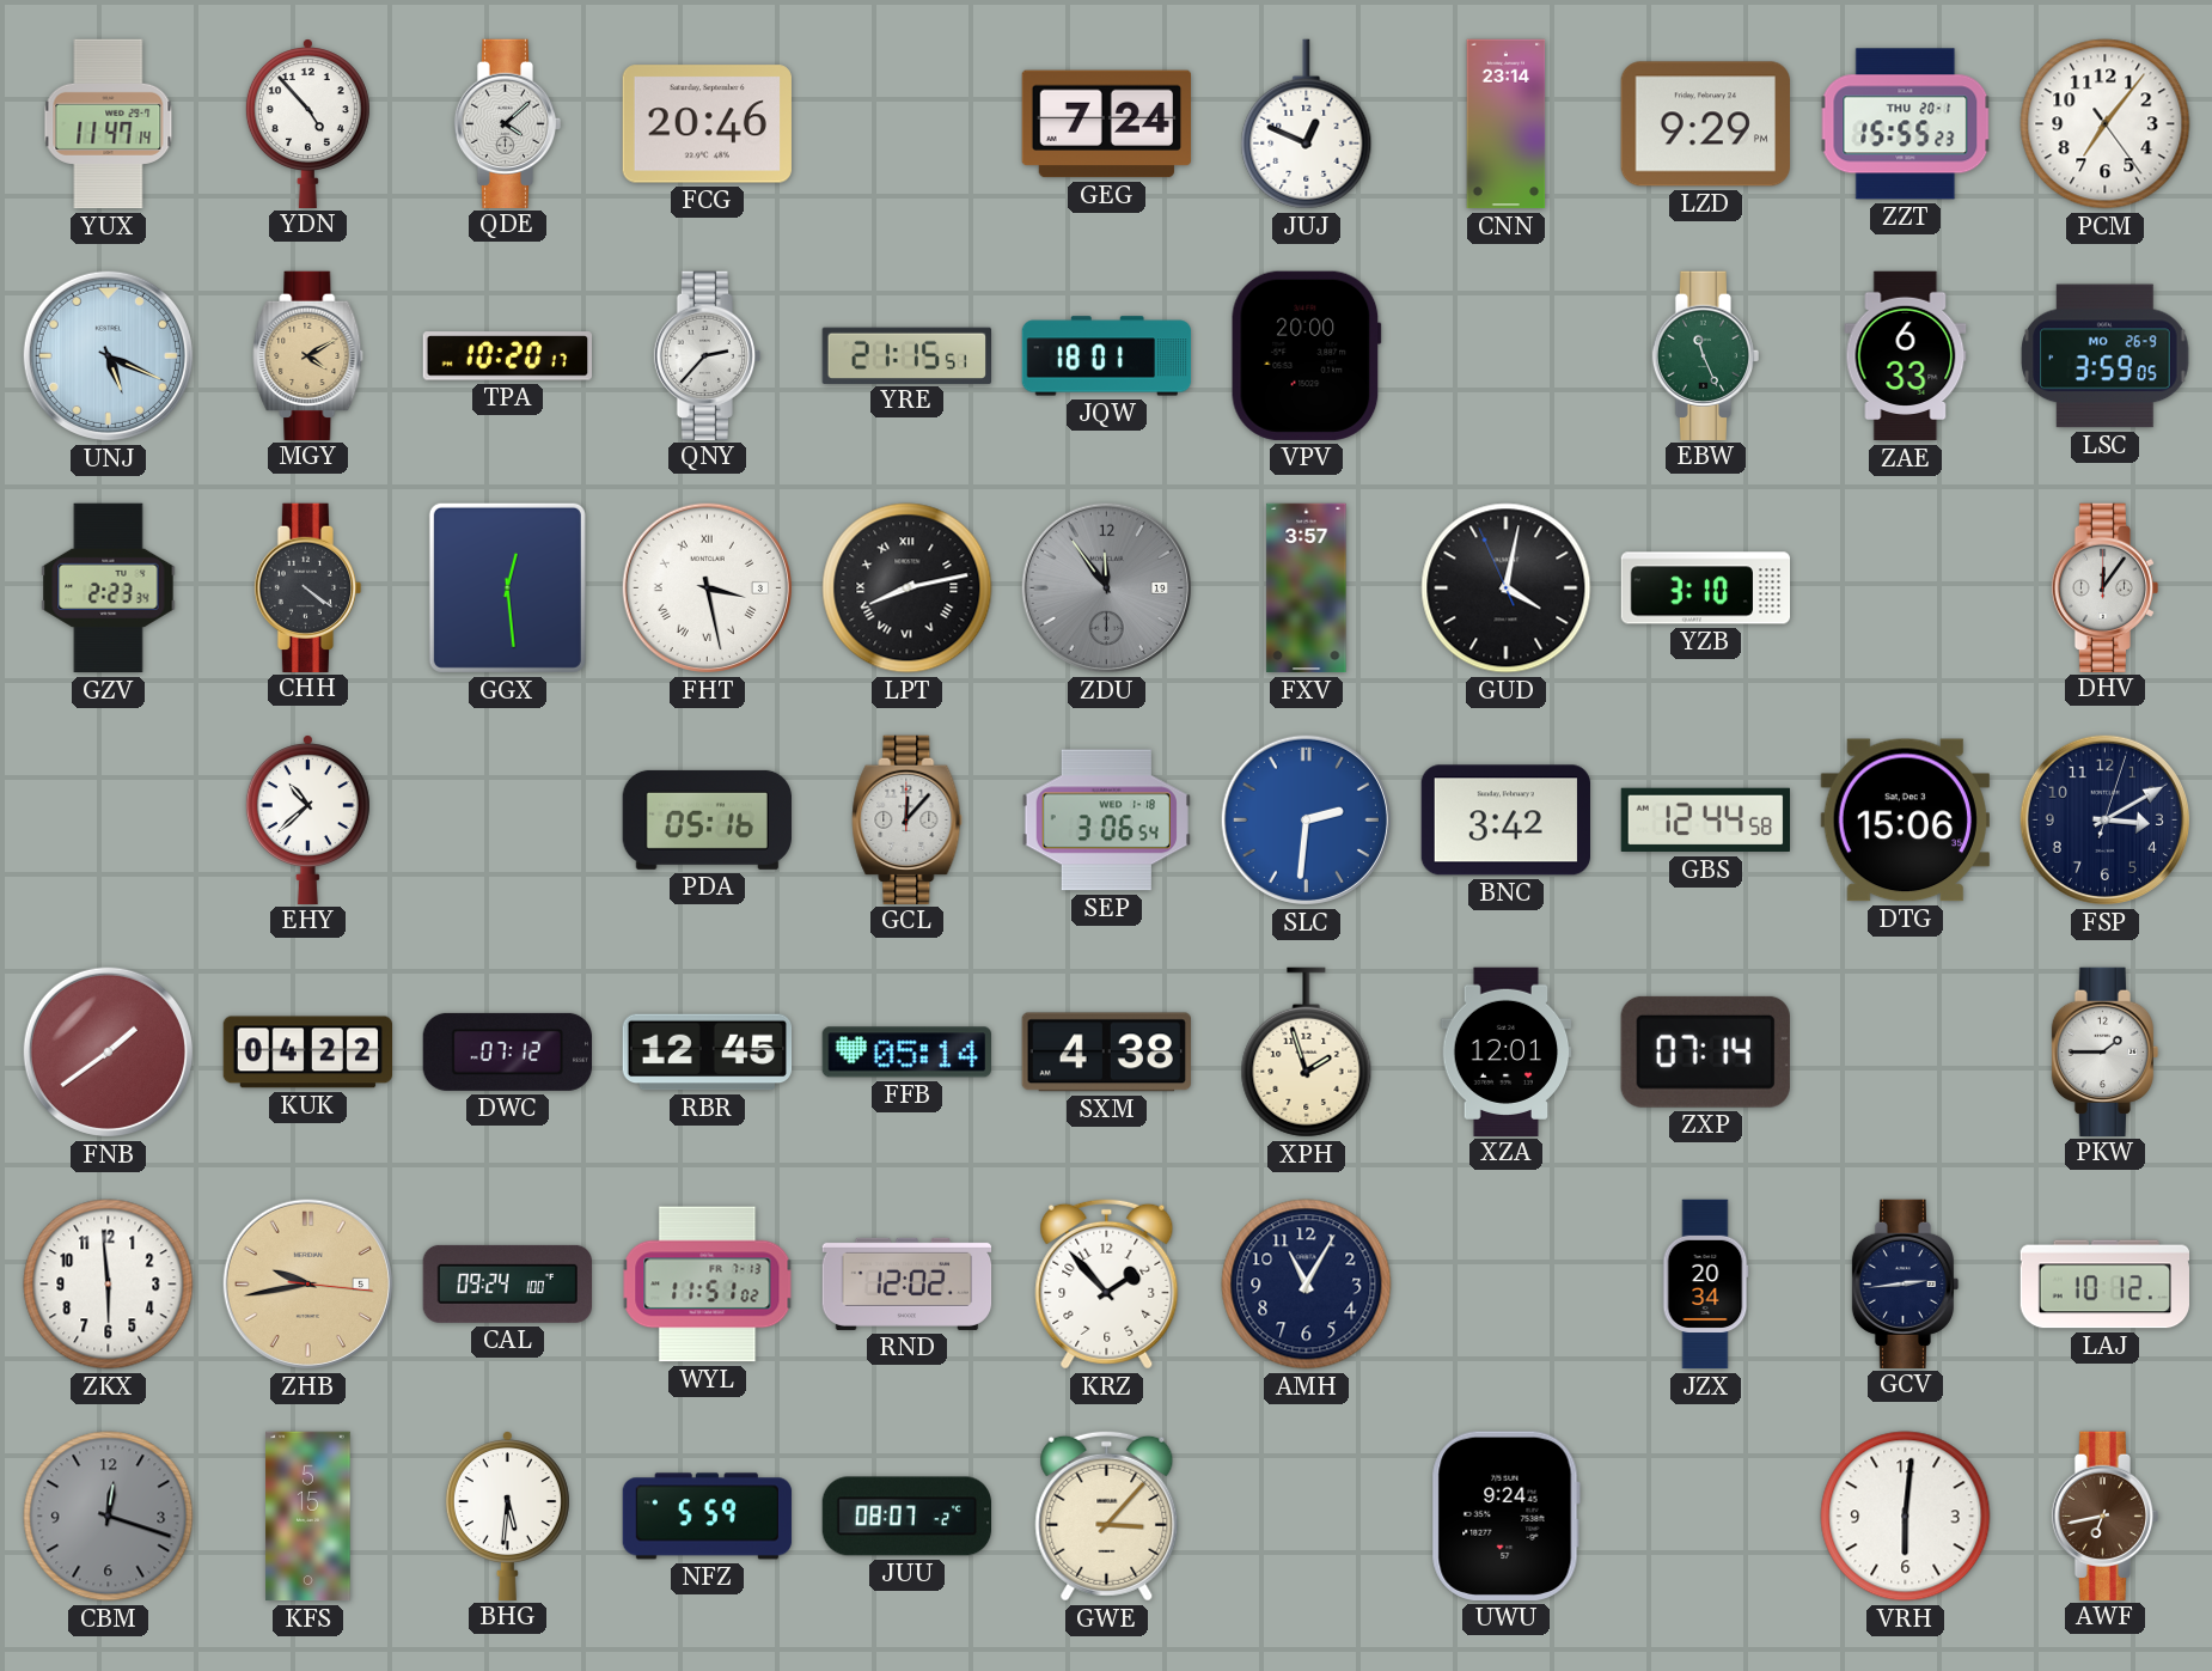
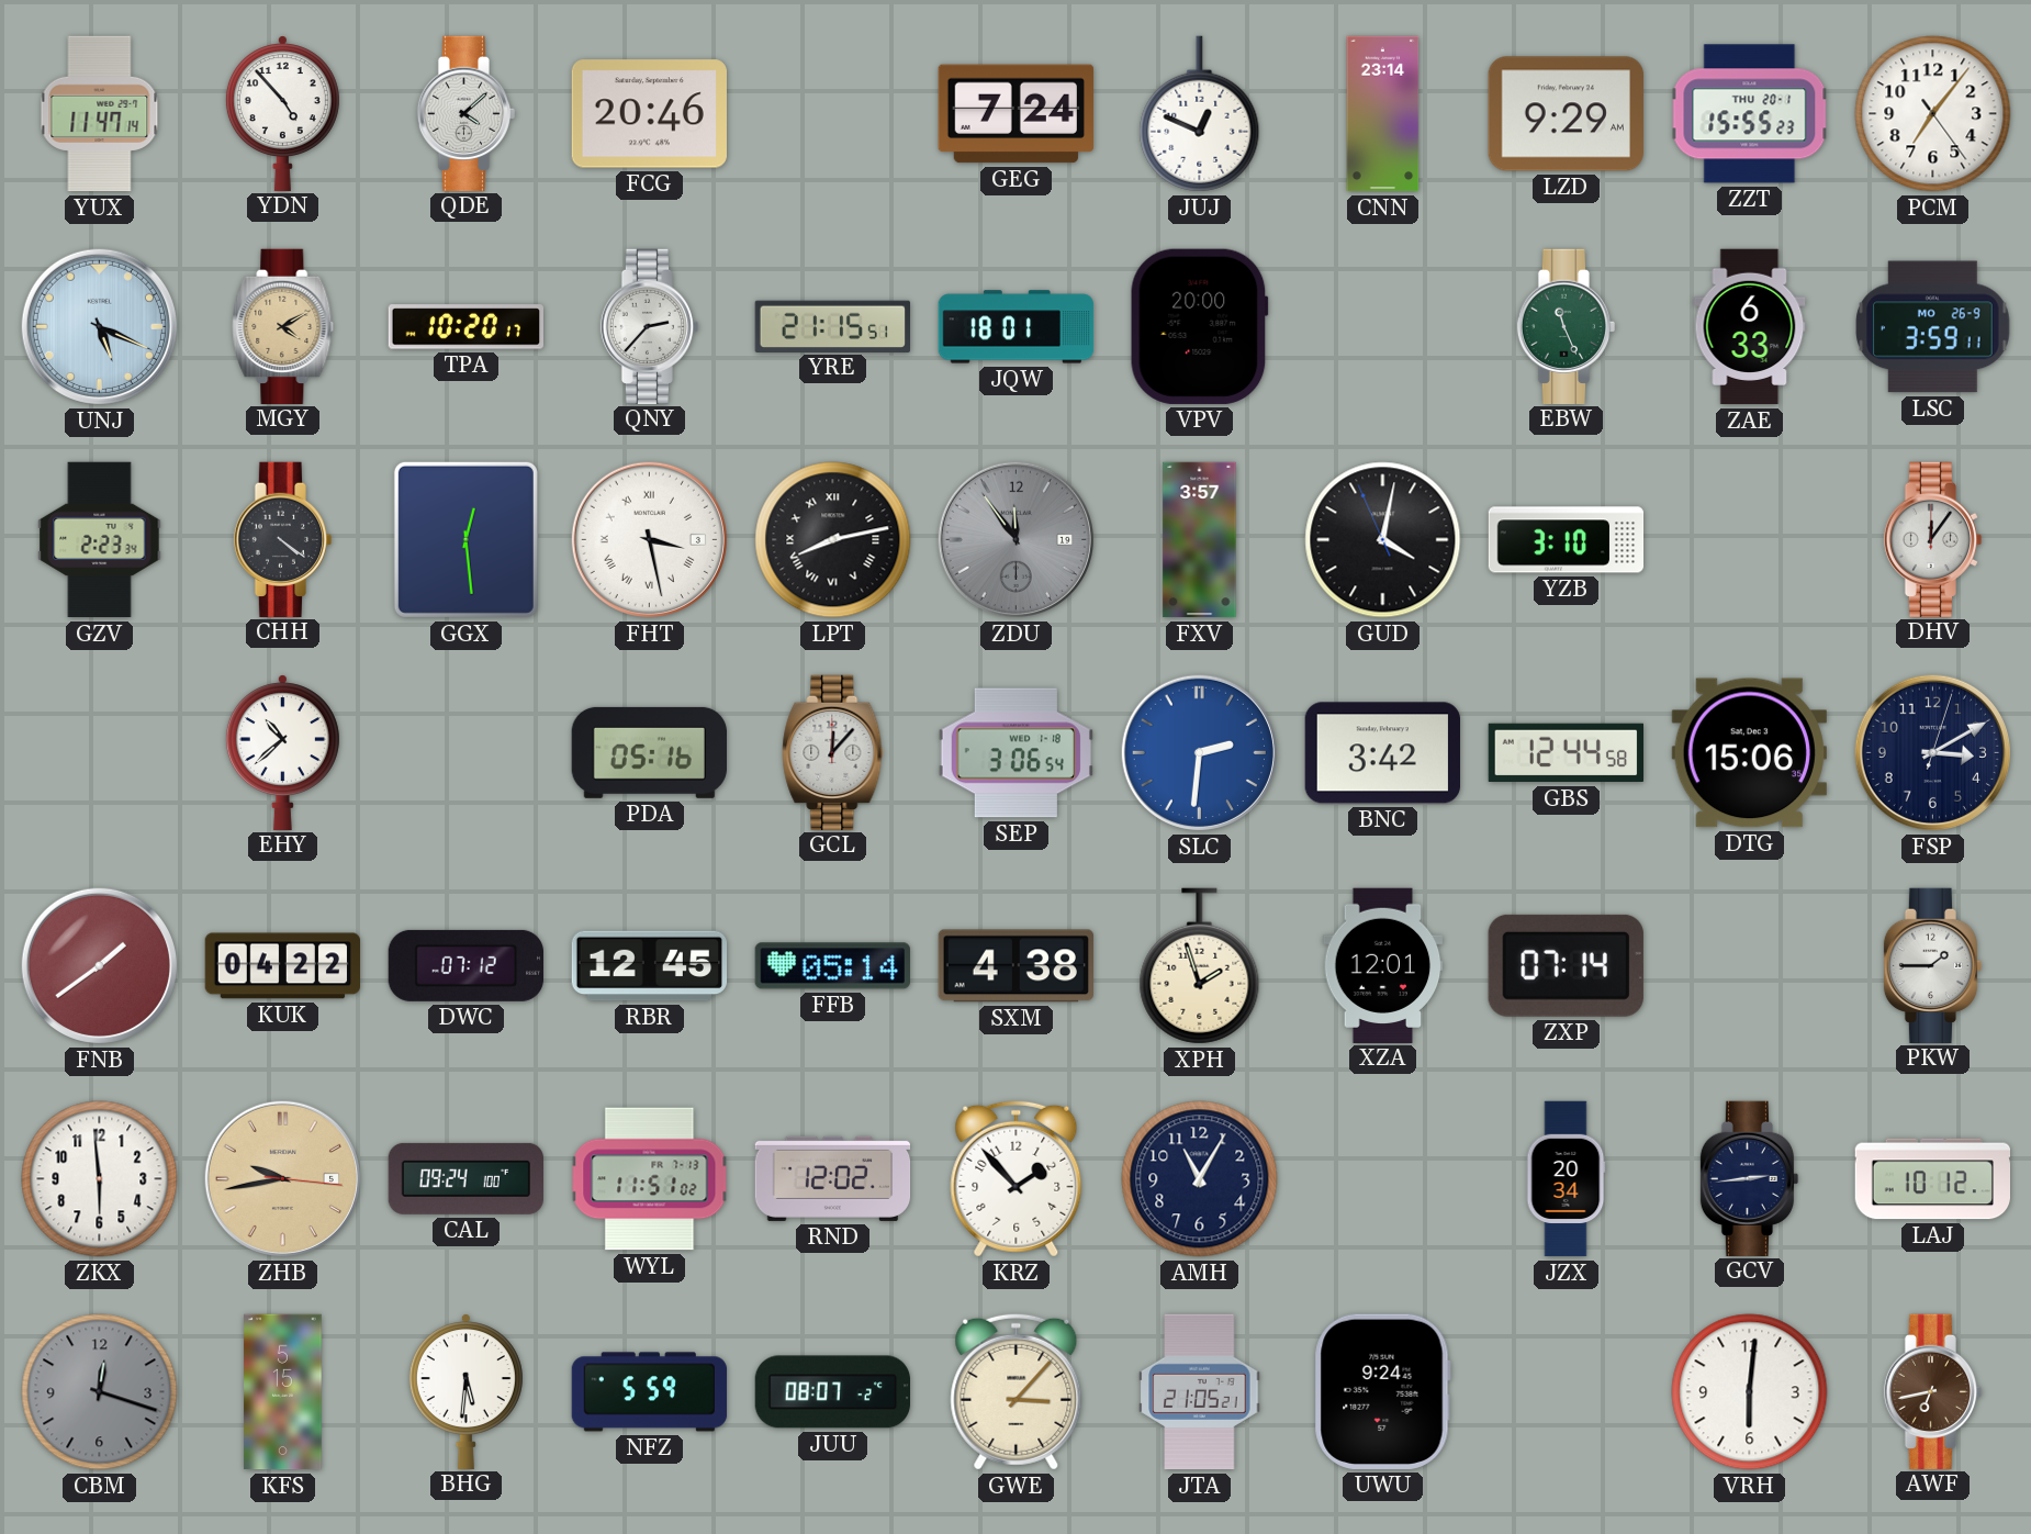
LZD: 9:29 PM -> 9:29 AM
LSC: 3:59:05 -> 3:59:11
JTA: none -> 21:05
